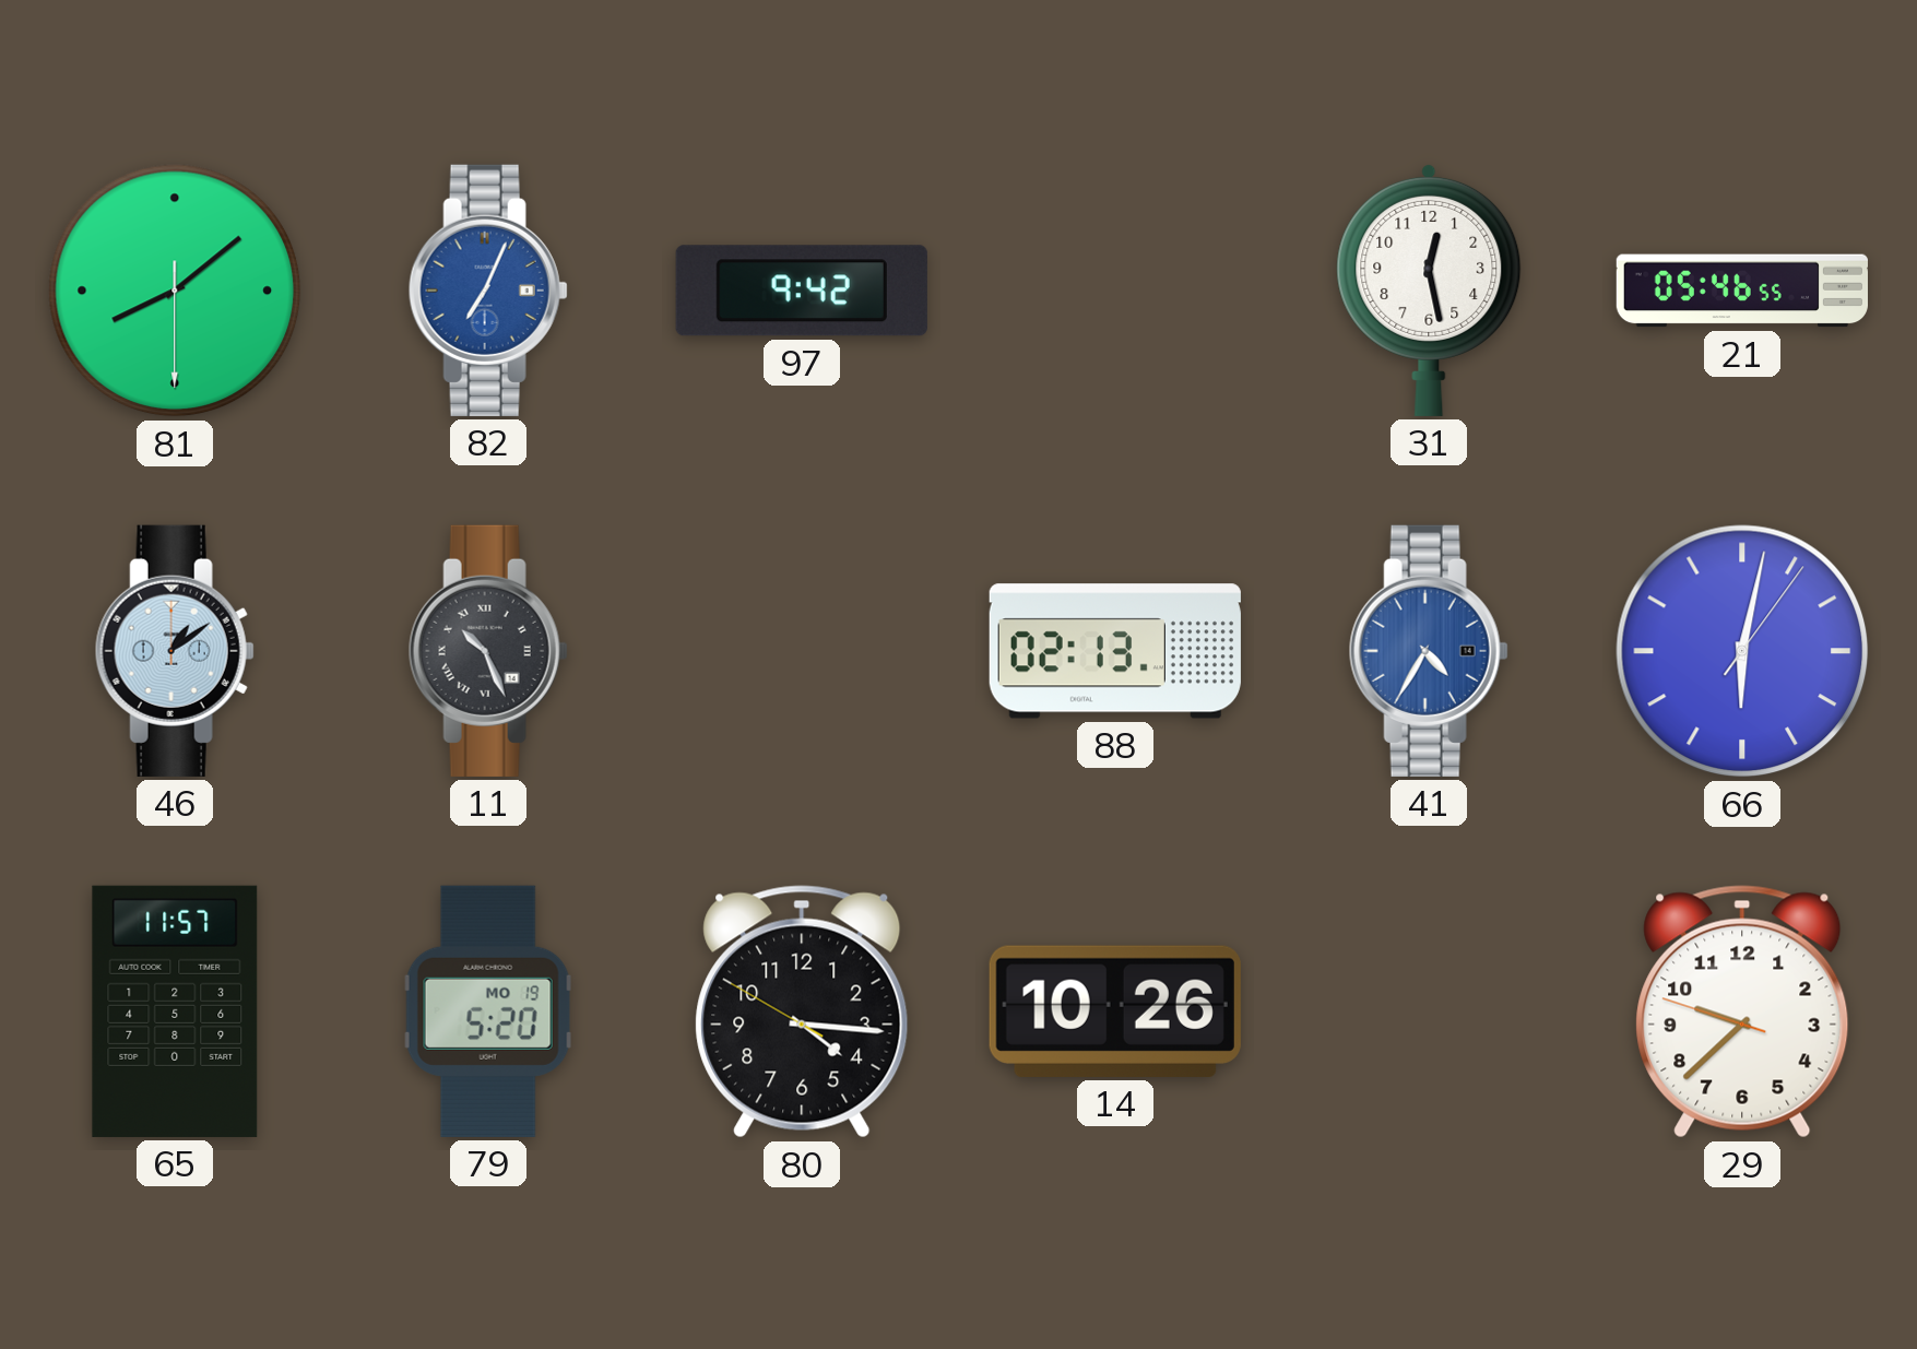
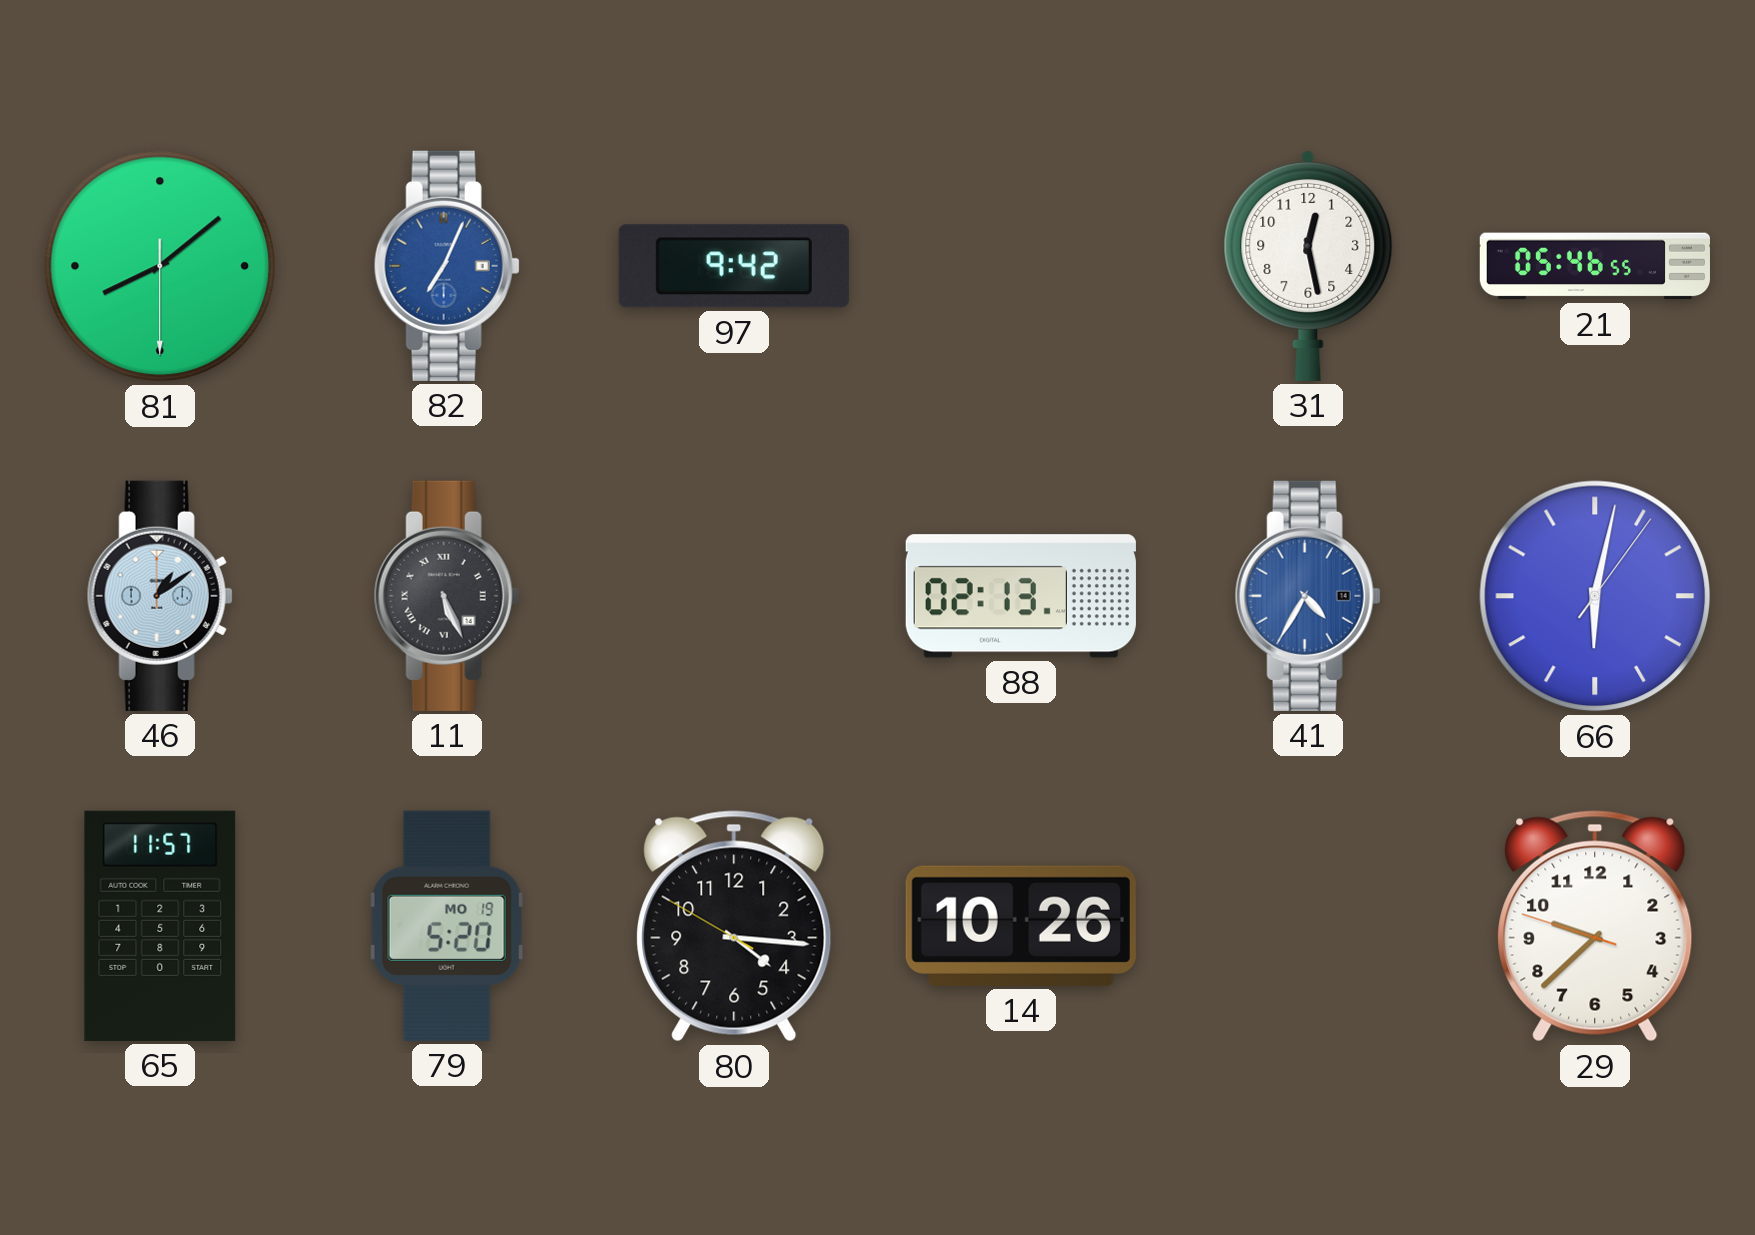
11: 10:26 -> 5:26
